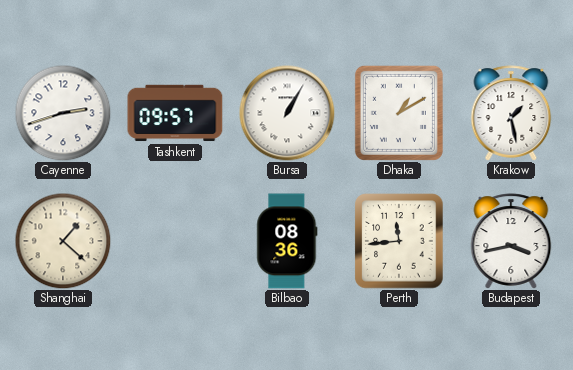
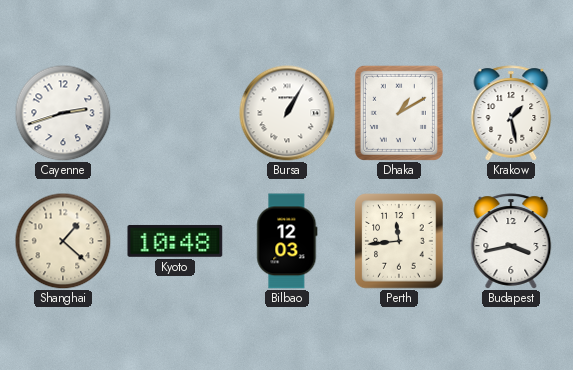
Tashkent: 09:57 -> none
Kyoto: none -> 10:48
Bilbao: 08:36 -> 12:03
